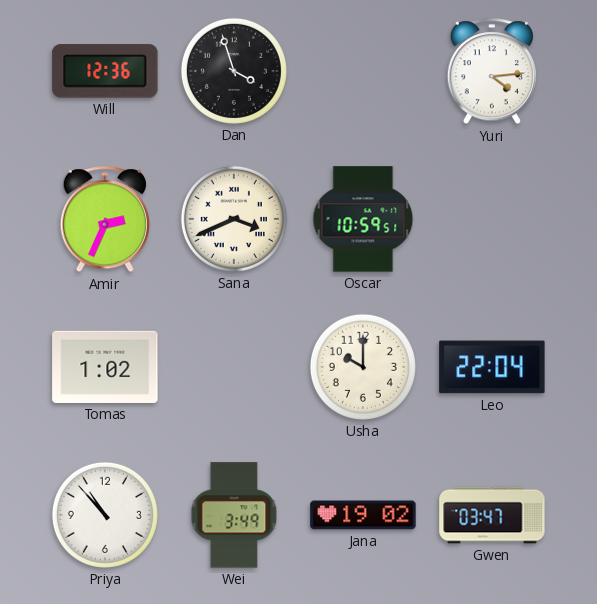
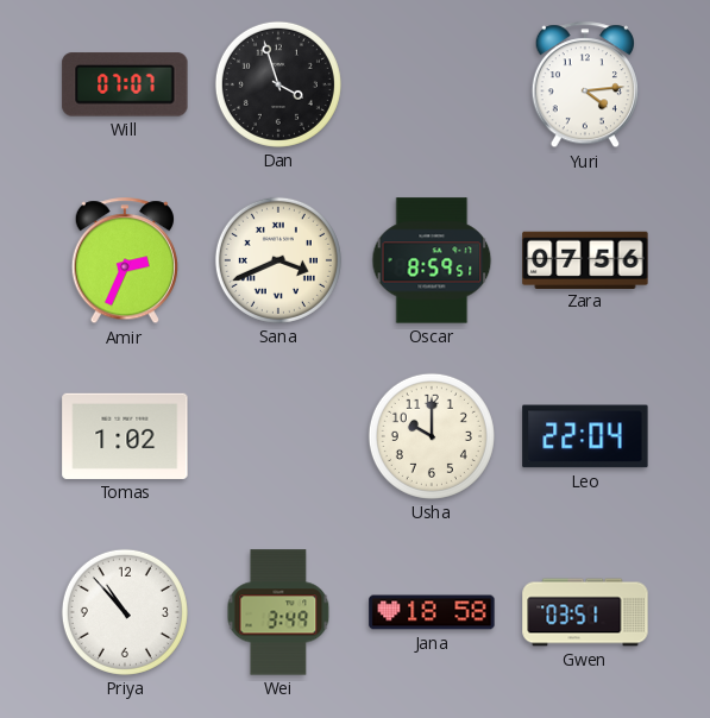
Will: 12:36 -> 07:07
Oscar: 10:59 -> 8:59
Zara: none -> 07:56
Jana: 19:02 -> 18:58
Gwen: 03:47 -> 03:51
